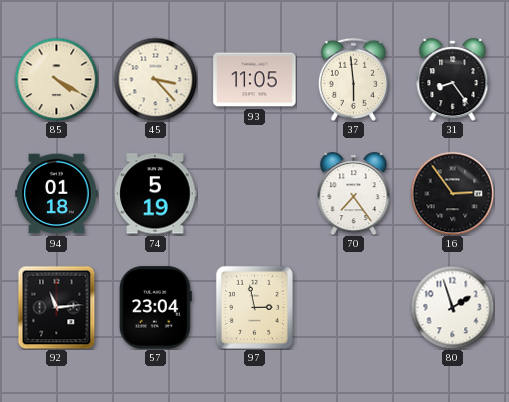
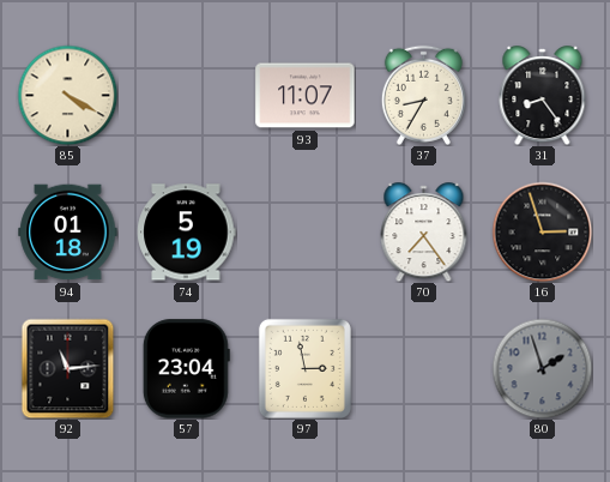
45: 3:23 -> none
93: 11:05 -> 11:07
37: 5:59 -> 8:35
16: 2:54 -> 2:57
80 dial: white -> grey
